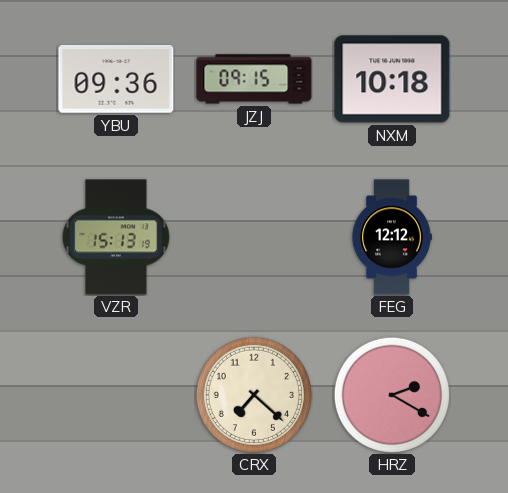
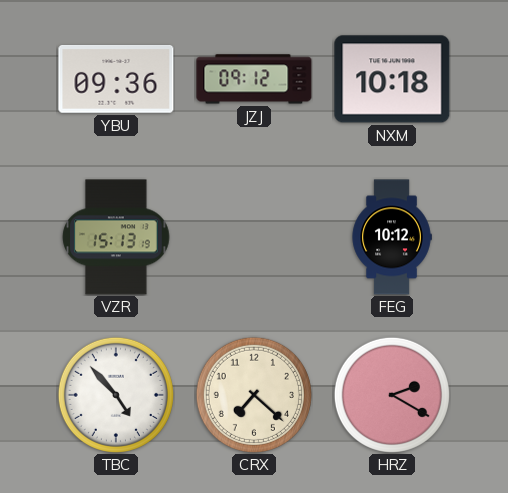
JZJ: 09:15 -> 09:12
FEG: 12:12 -> 10:12
TBC: none -> 4:53
